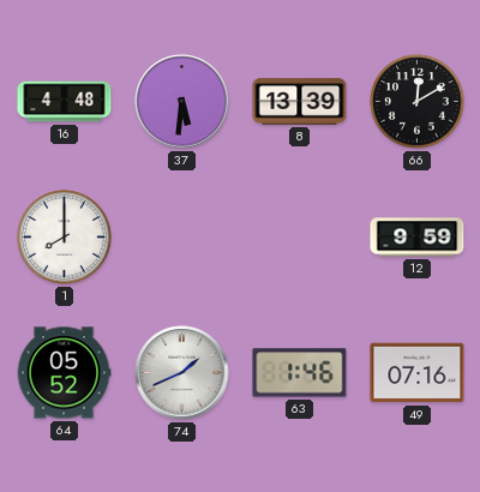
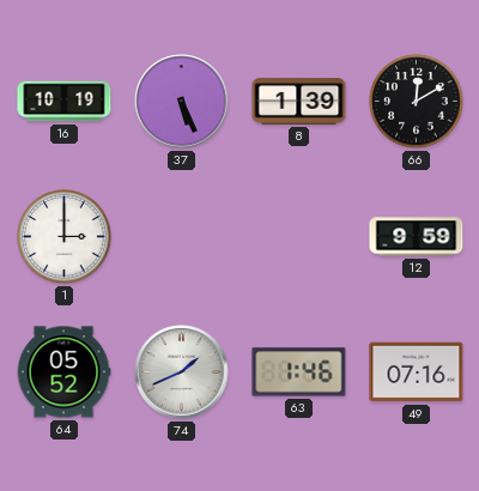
16: 4:48 -> 10:19
37: 5:31 -> 5:26
8: 13:39 -> 1:39
1: 8:00 -> 3:00
